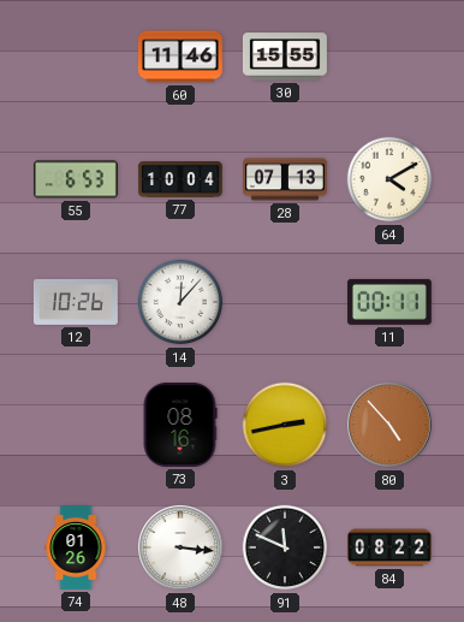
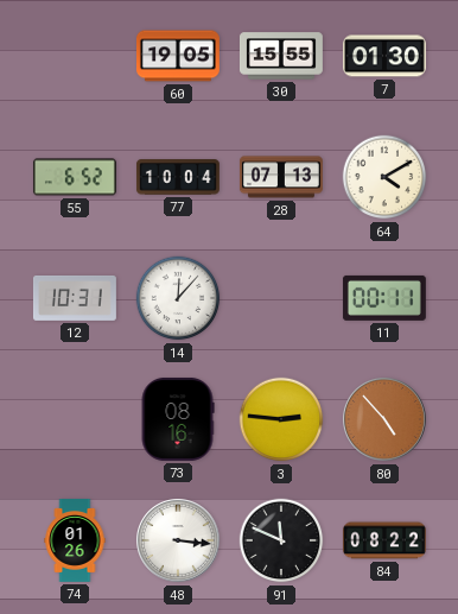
60: 11:46 -> 19:05
7: none -> 01:30
55: 6:53 -> 6:52
12: 10:26 -> 10:31
3: 2:43 -> 2:46
